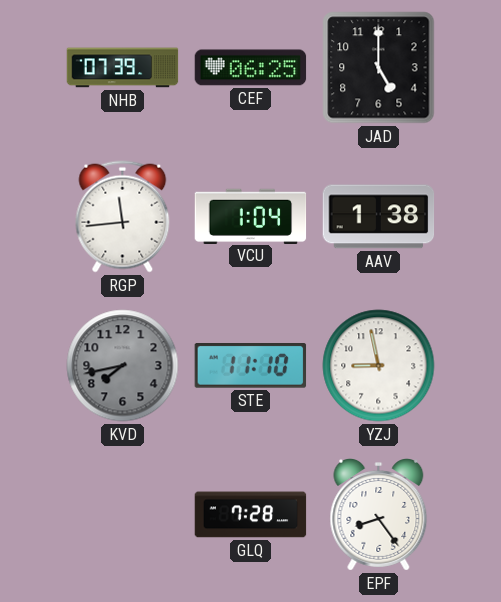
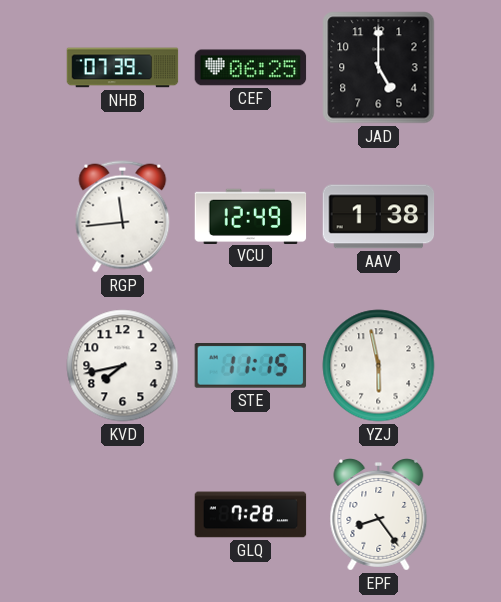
VCU: 1:04 -> 12:49
KVD dial: grey -> white
STE: 11:10 -> 11:15
YZJ: 8:58 -> 5:58
